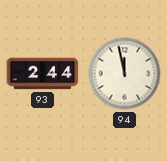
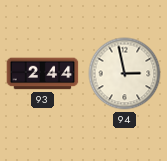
94: 11:58 -> 2:58
